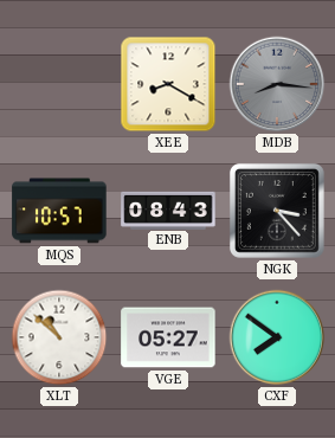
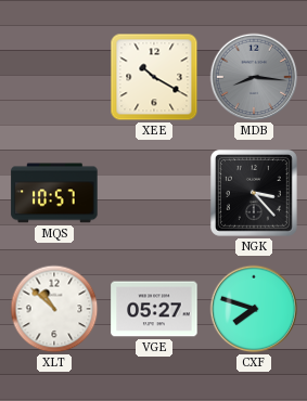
XEE: 8:20 -> 10:20
ENB: 08:43 -> none
CXF: 7:51 -> 7:48
